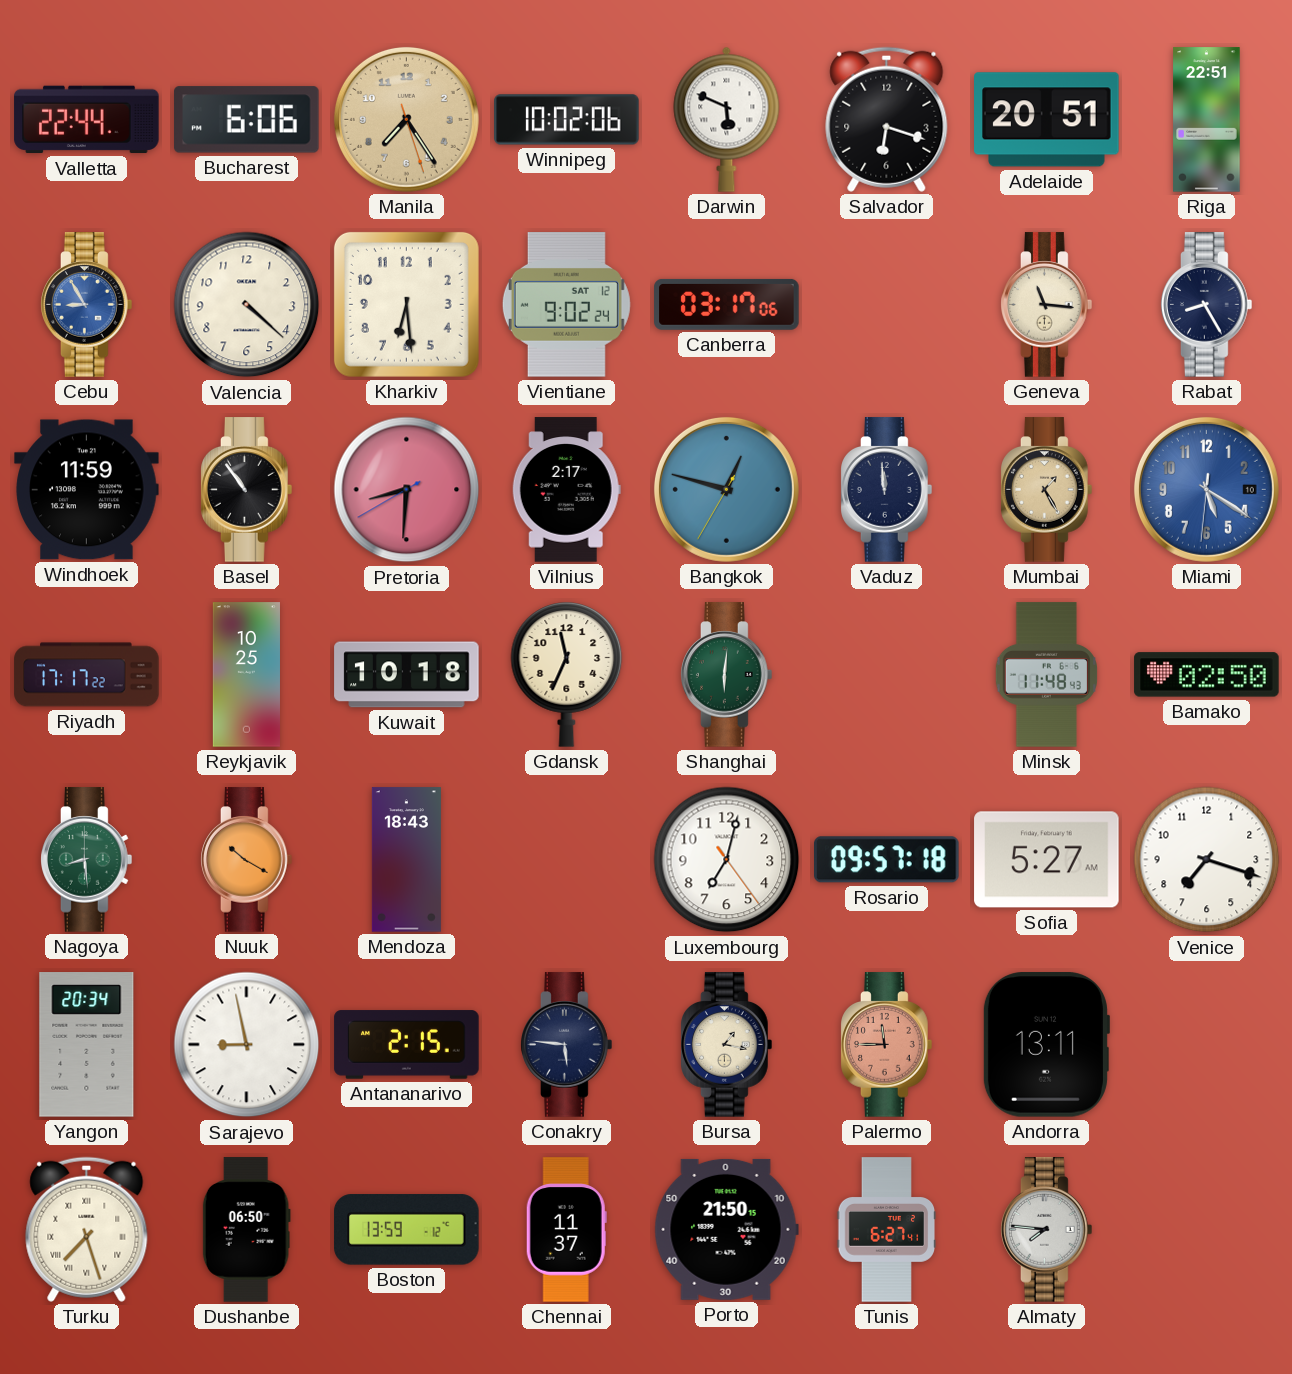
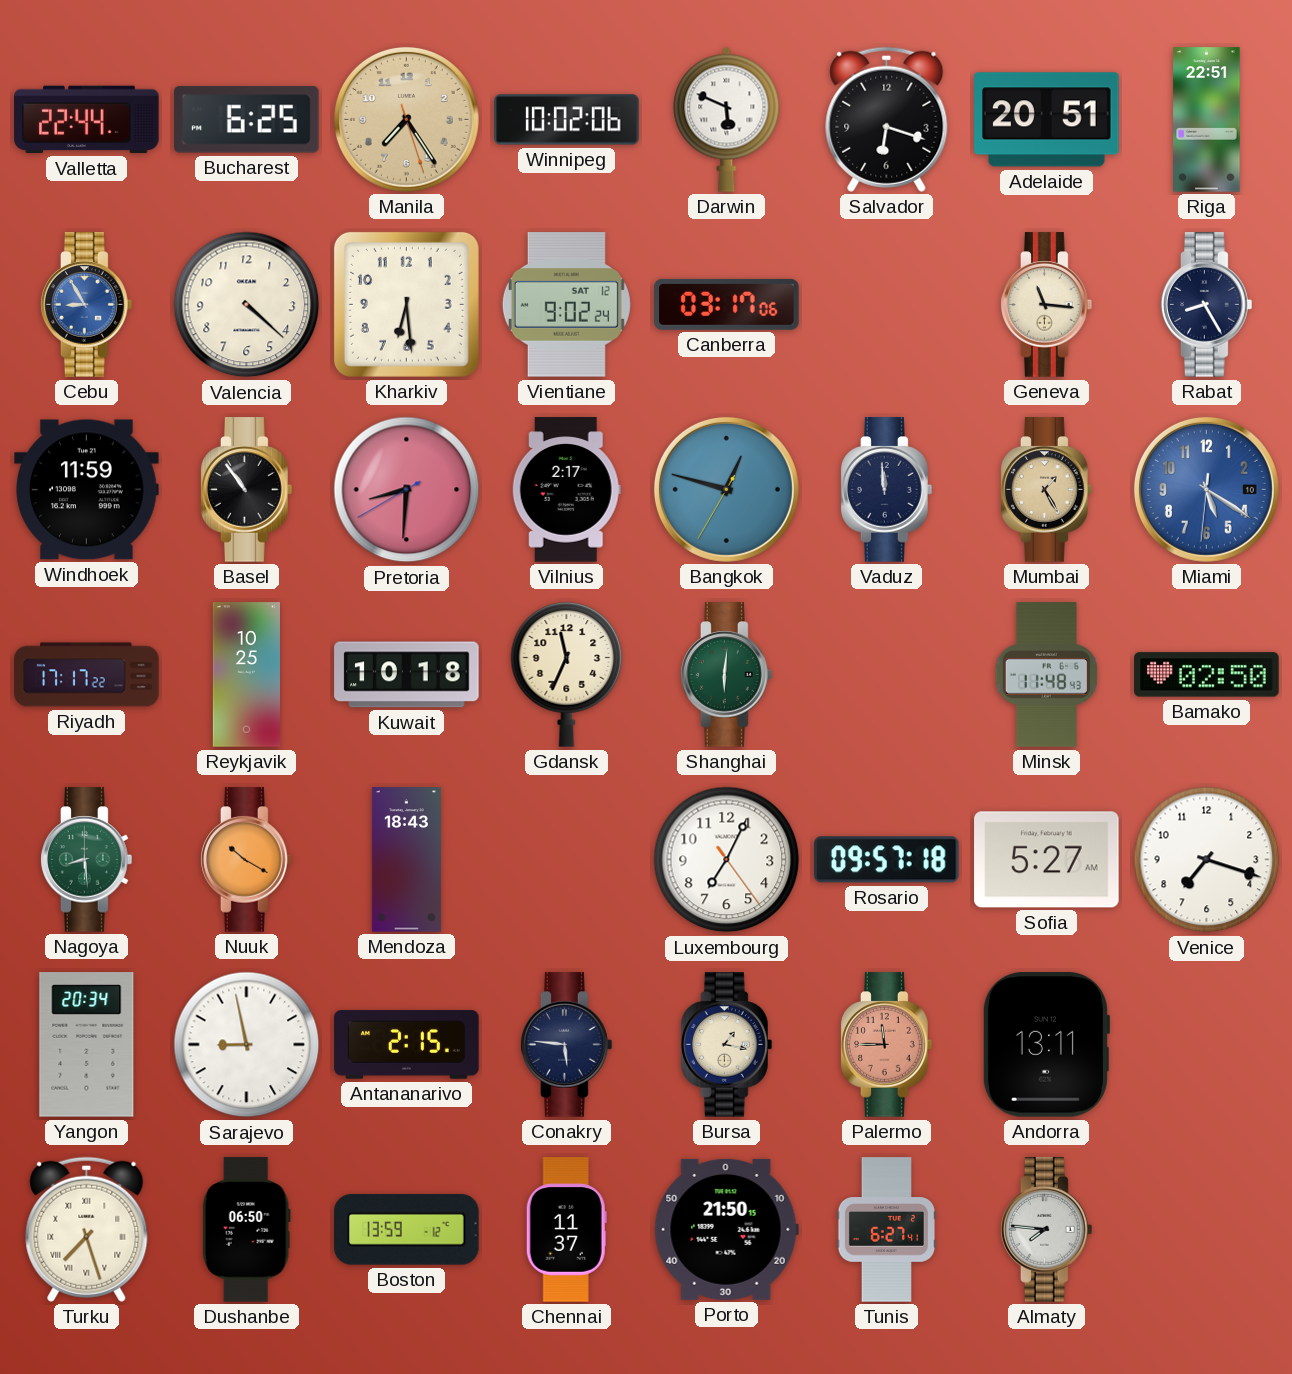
Bucharest: 6:06 -> 6:25
Luxembourg: 7:02 -> 7:04
